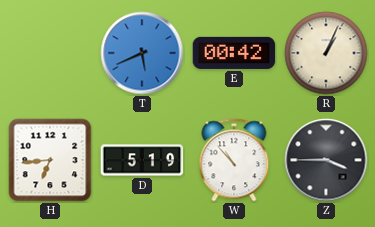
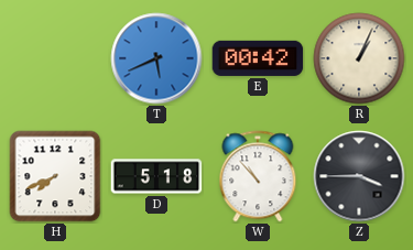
H: 6:44 -> 7:41
D: 5:19 -> 5:18
